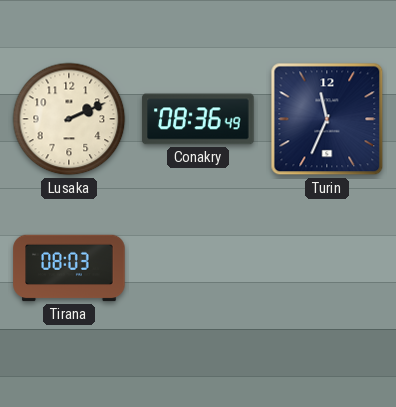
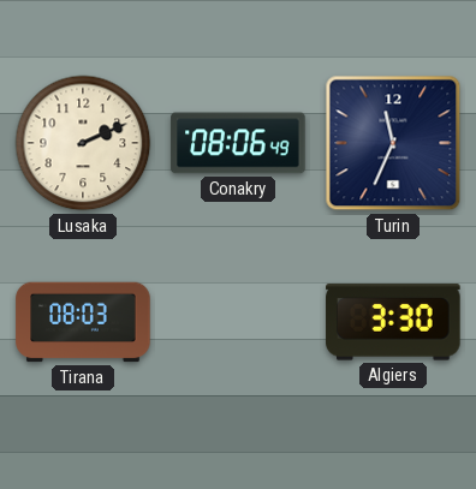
Conakry: 08:36 -> 08:06
Algiers: none -> 3:30
